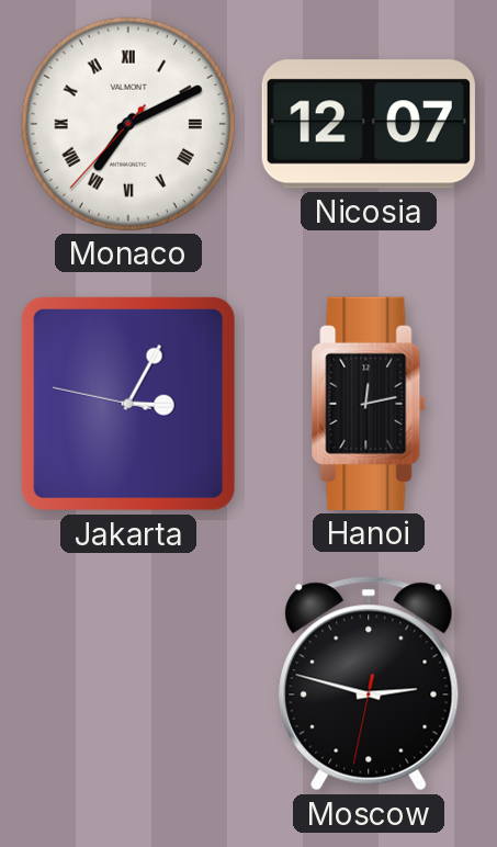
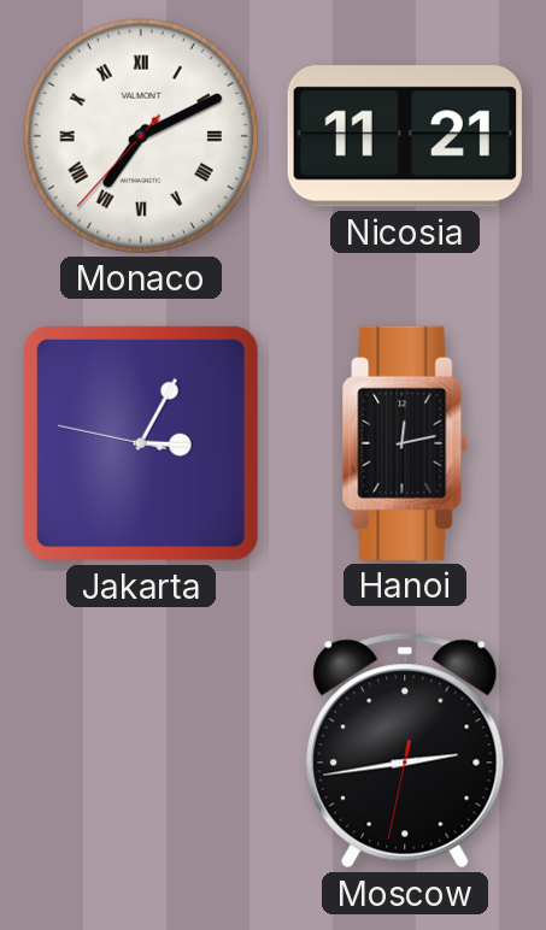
Nicosia: 12:07 -> 11:21
Moscow: 2:47 -> 2:43
